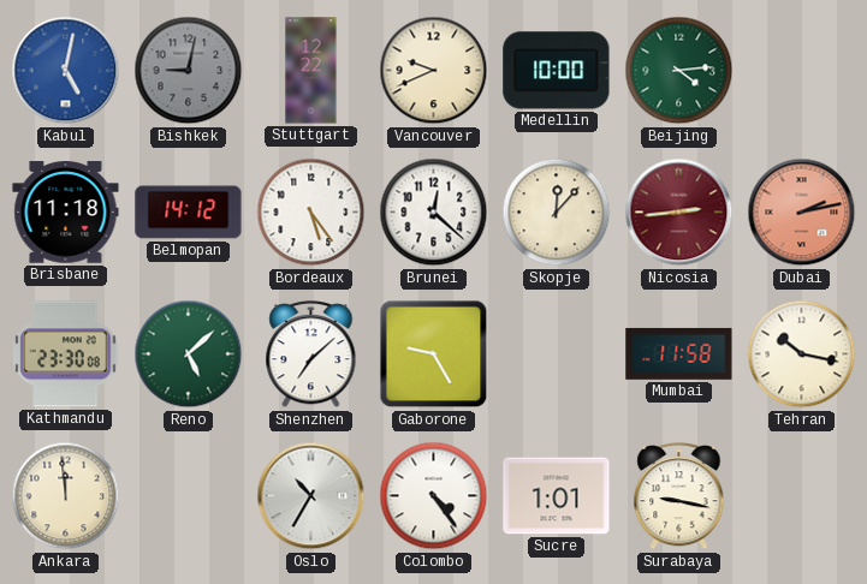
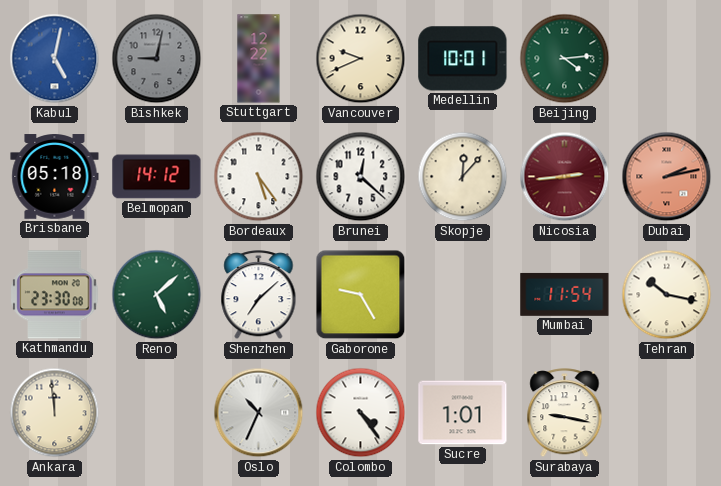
Medellin: 10:00 -> 10:01
Brisbane: 11:18 -> 05:18
Mumbai: 11:58 -> 11:54
Oslo: 10:35 -> 10:34
